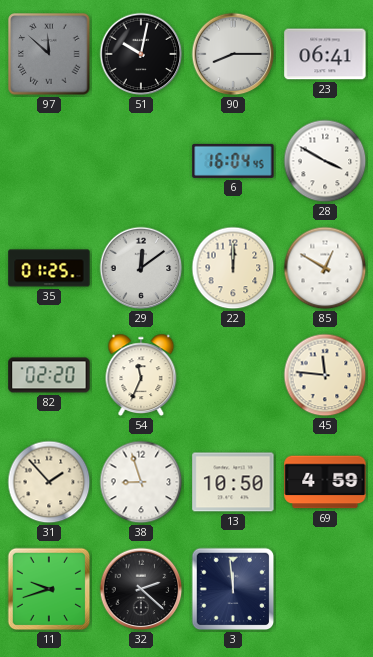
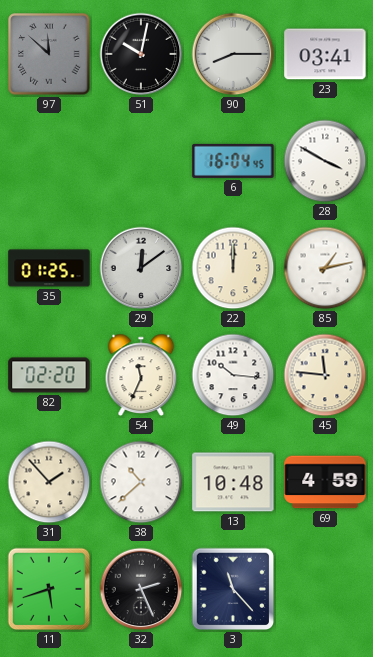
23: 06:41 -> 03:41
85: 12:50 -> 1:13
49: none -> 10:16
38: 8:57 -> 10:38
13: 10:50 -> 10:48
11: 9:42 -> 5:42
32: 2:22 -> 2:26
3: 11:59 -> 11:23
